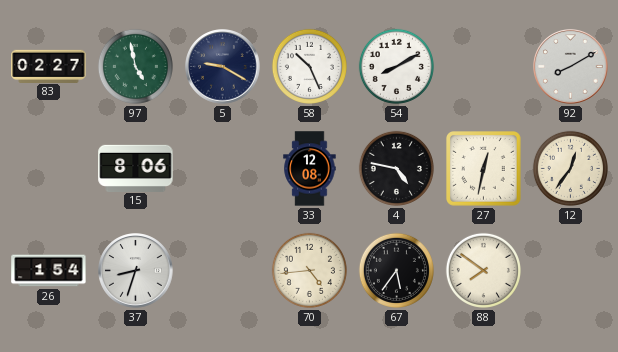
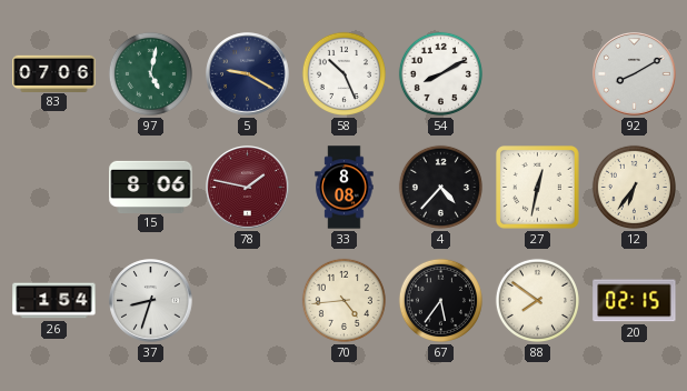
83: 02:27 -> 07:06
97: 4:58 -> 5:02
78: none -> 1:47
33: 12:08 -> 8:08
4: 4:47 -> 4:37
12: 12:36 -> 6:36
20: none -> 02:15
